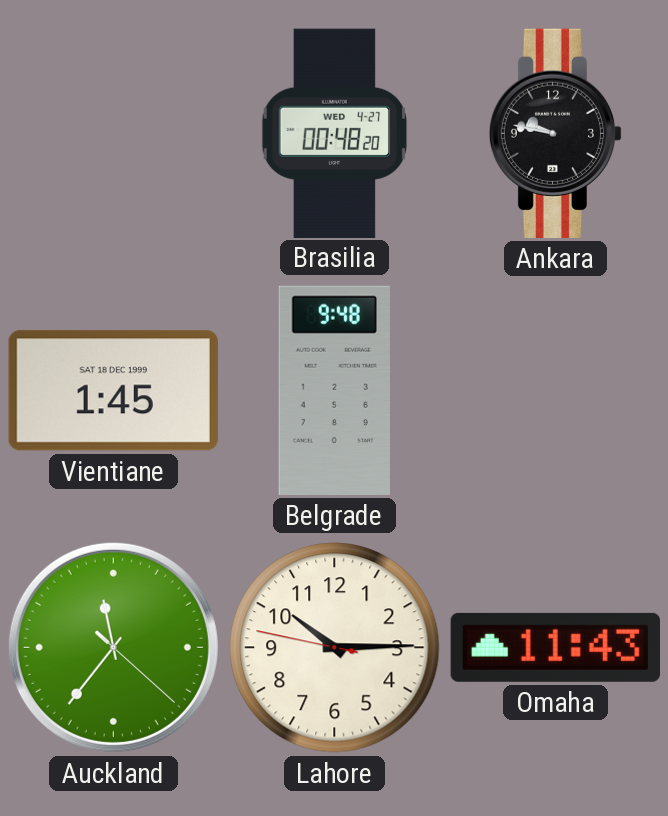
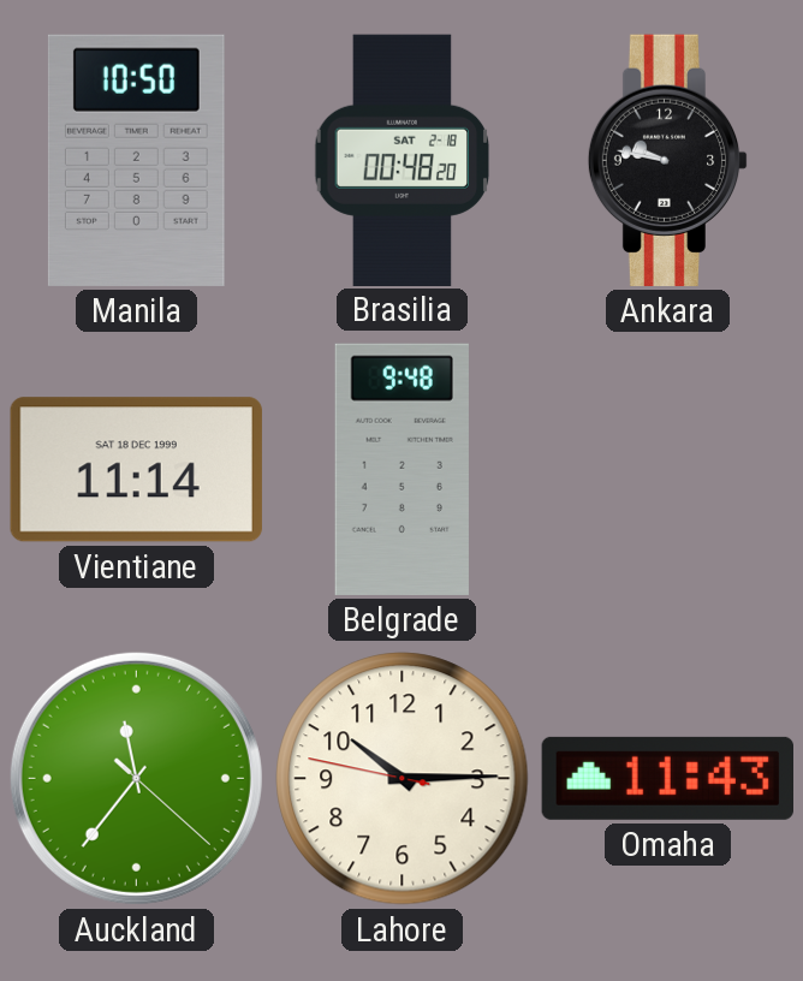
Manila: none -> 10:50
Brasilia date: WED 4-27 -> SAT 2-18
Vientiane: 1:45 -> 11:14
